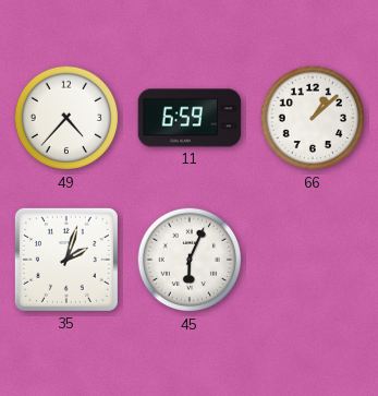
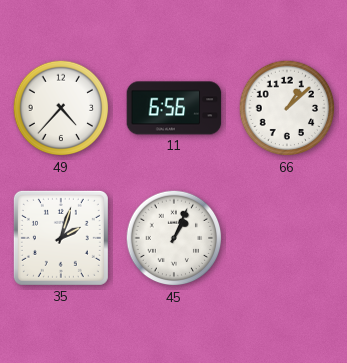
11: 6:59 -> 6:56
45: 6:04 -> 1:04
